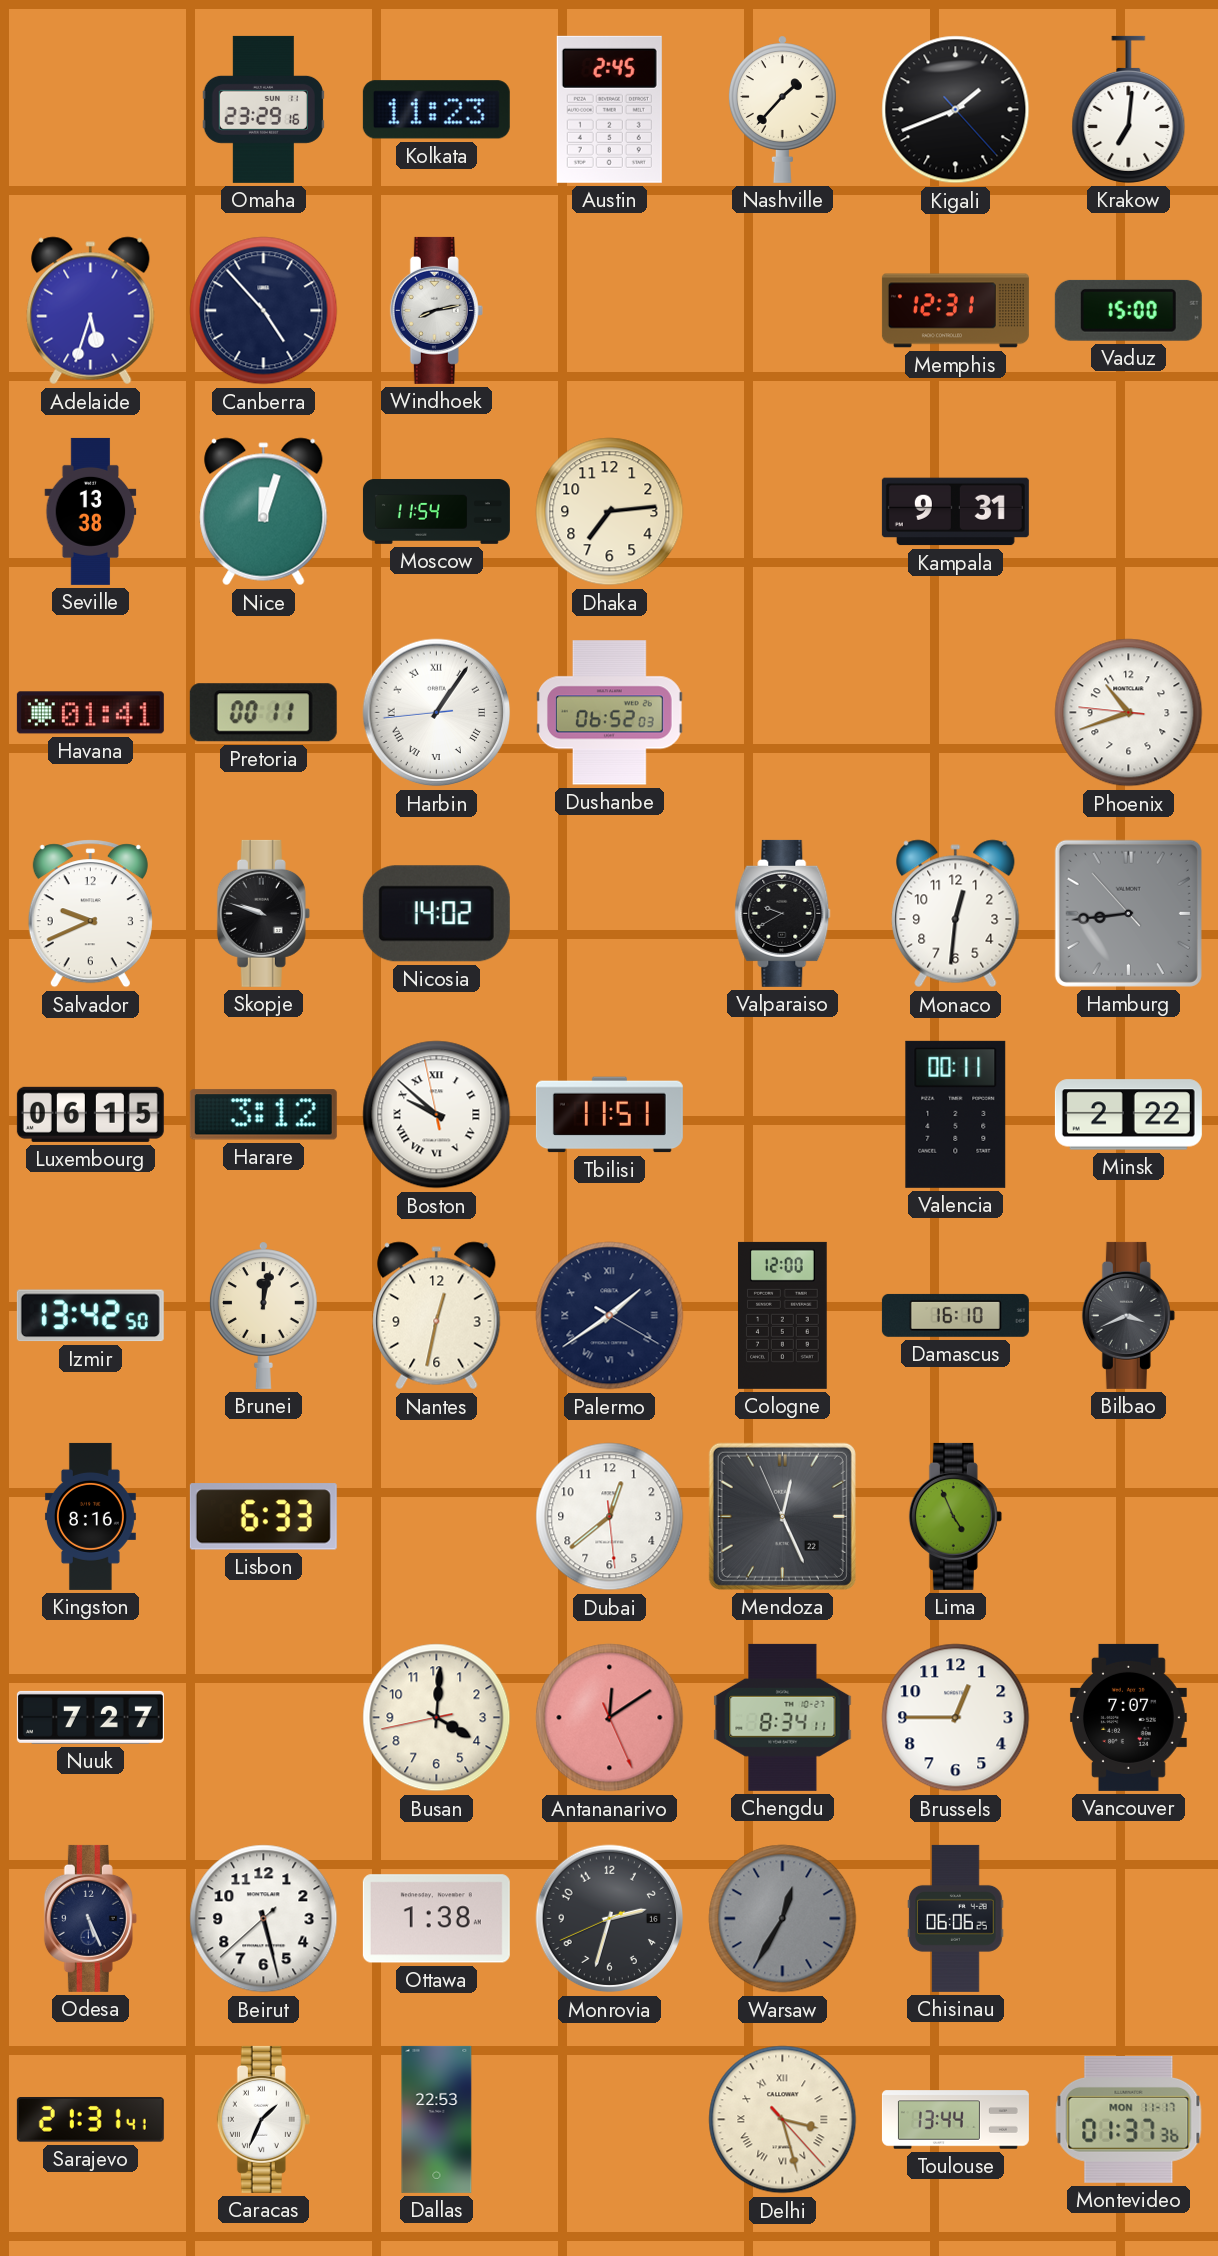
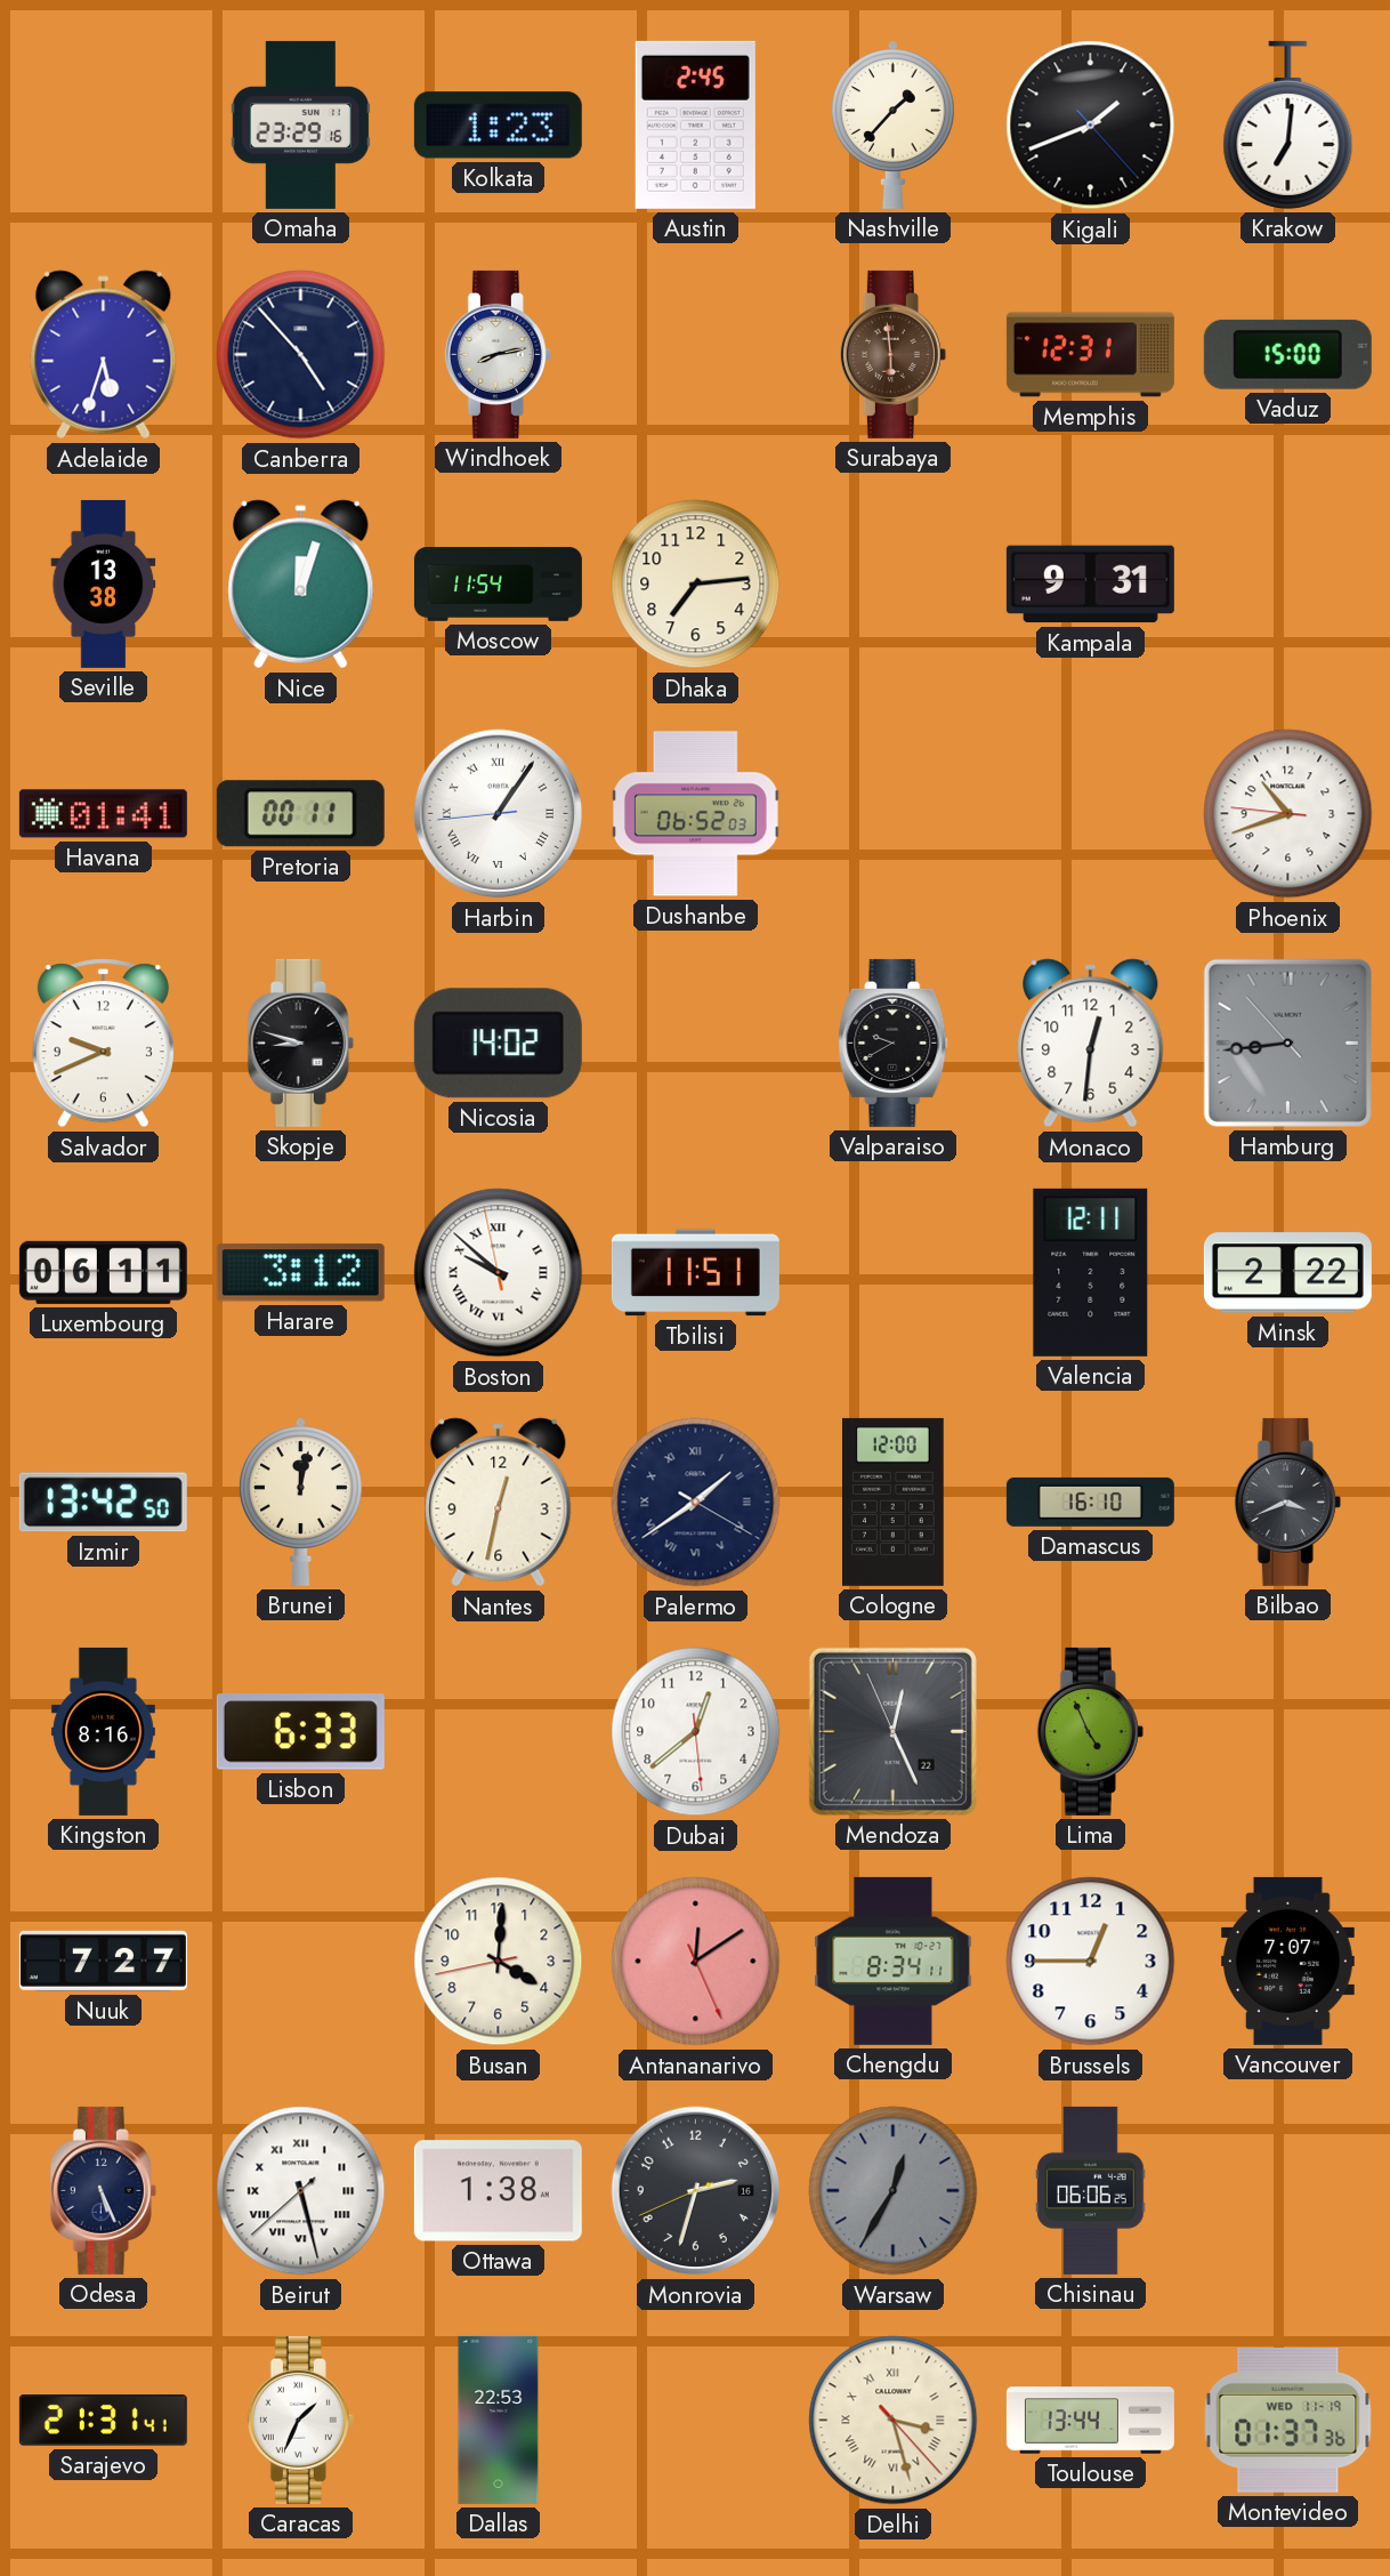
Kolkata: 11:23 -> 1:23
Surabaya: none -> 5:59
Skopje: 9:48 -> 8:48
Luxembourg: 06:15 -> 06:11
Valencia: 00:11 -> 12:11
Beirut numerals: Arabic -> Roman
Montevideo date: MON 11-17 -> WED 11-19
